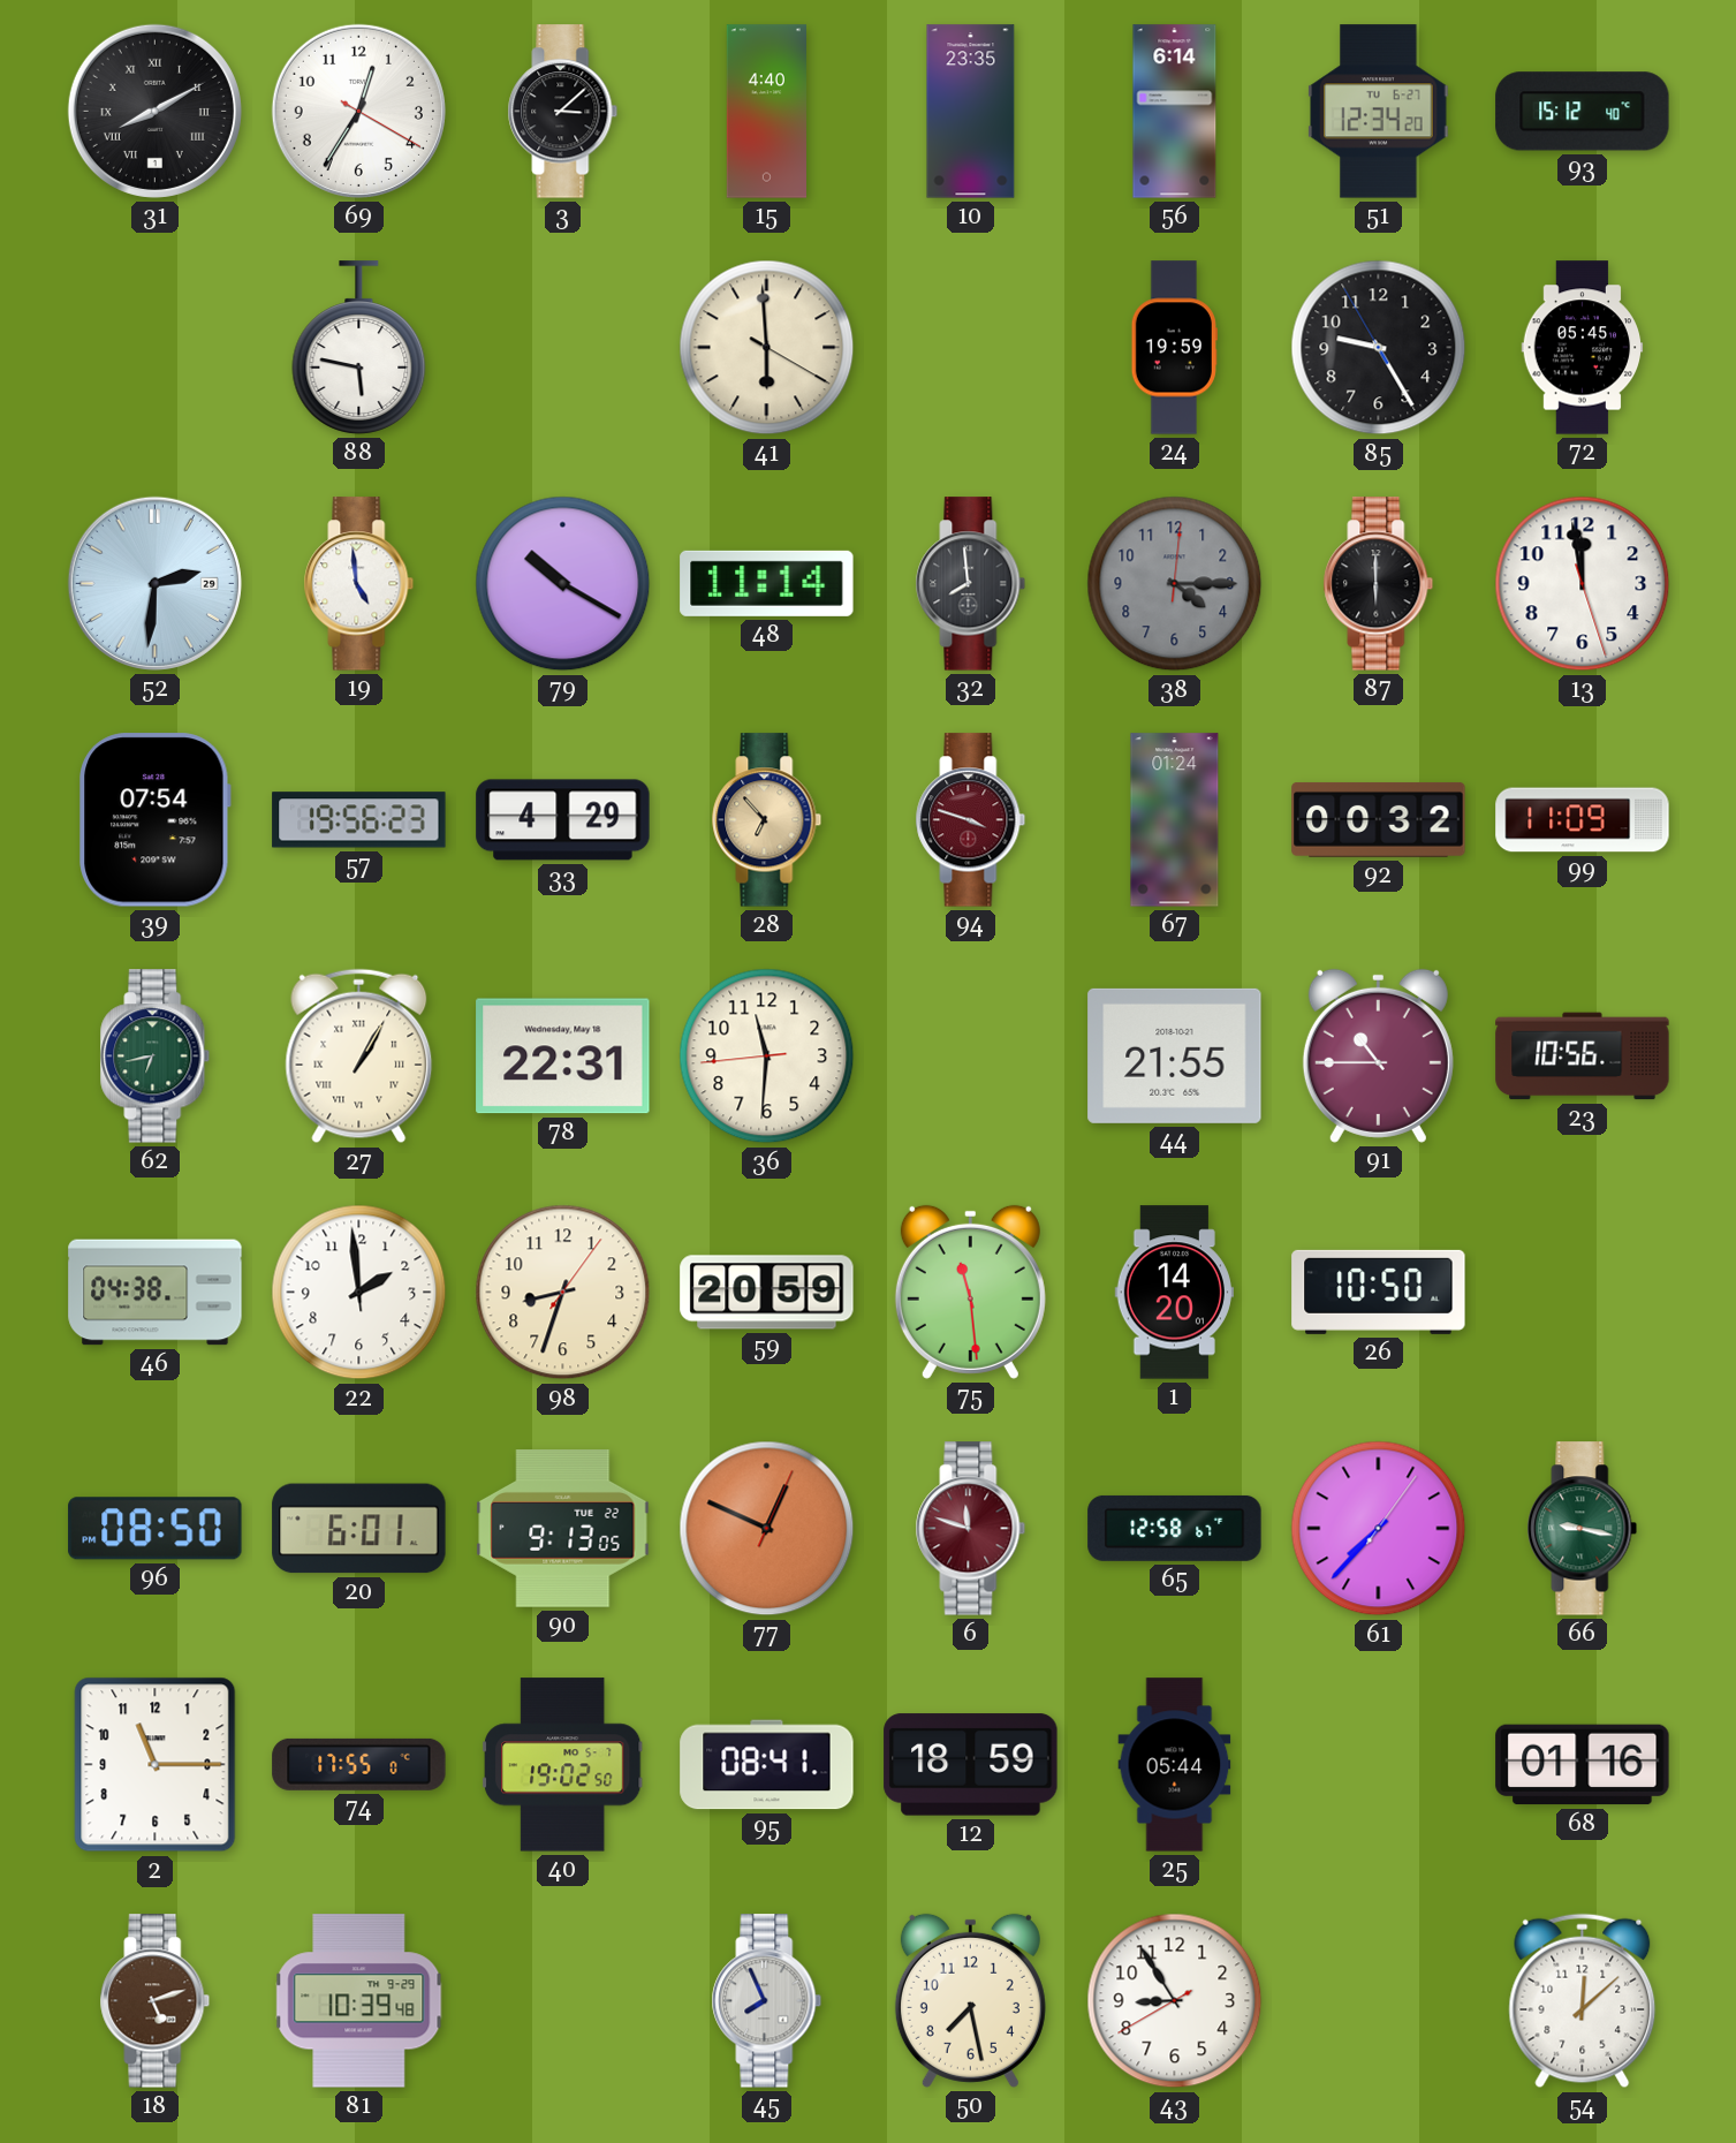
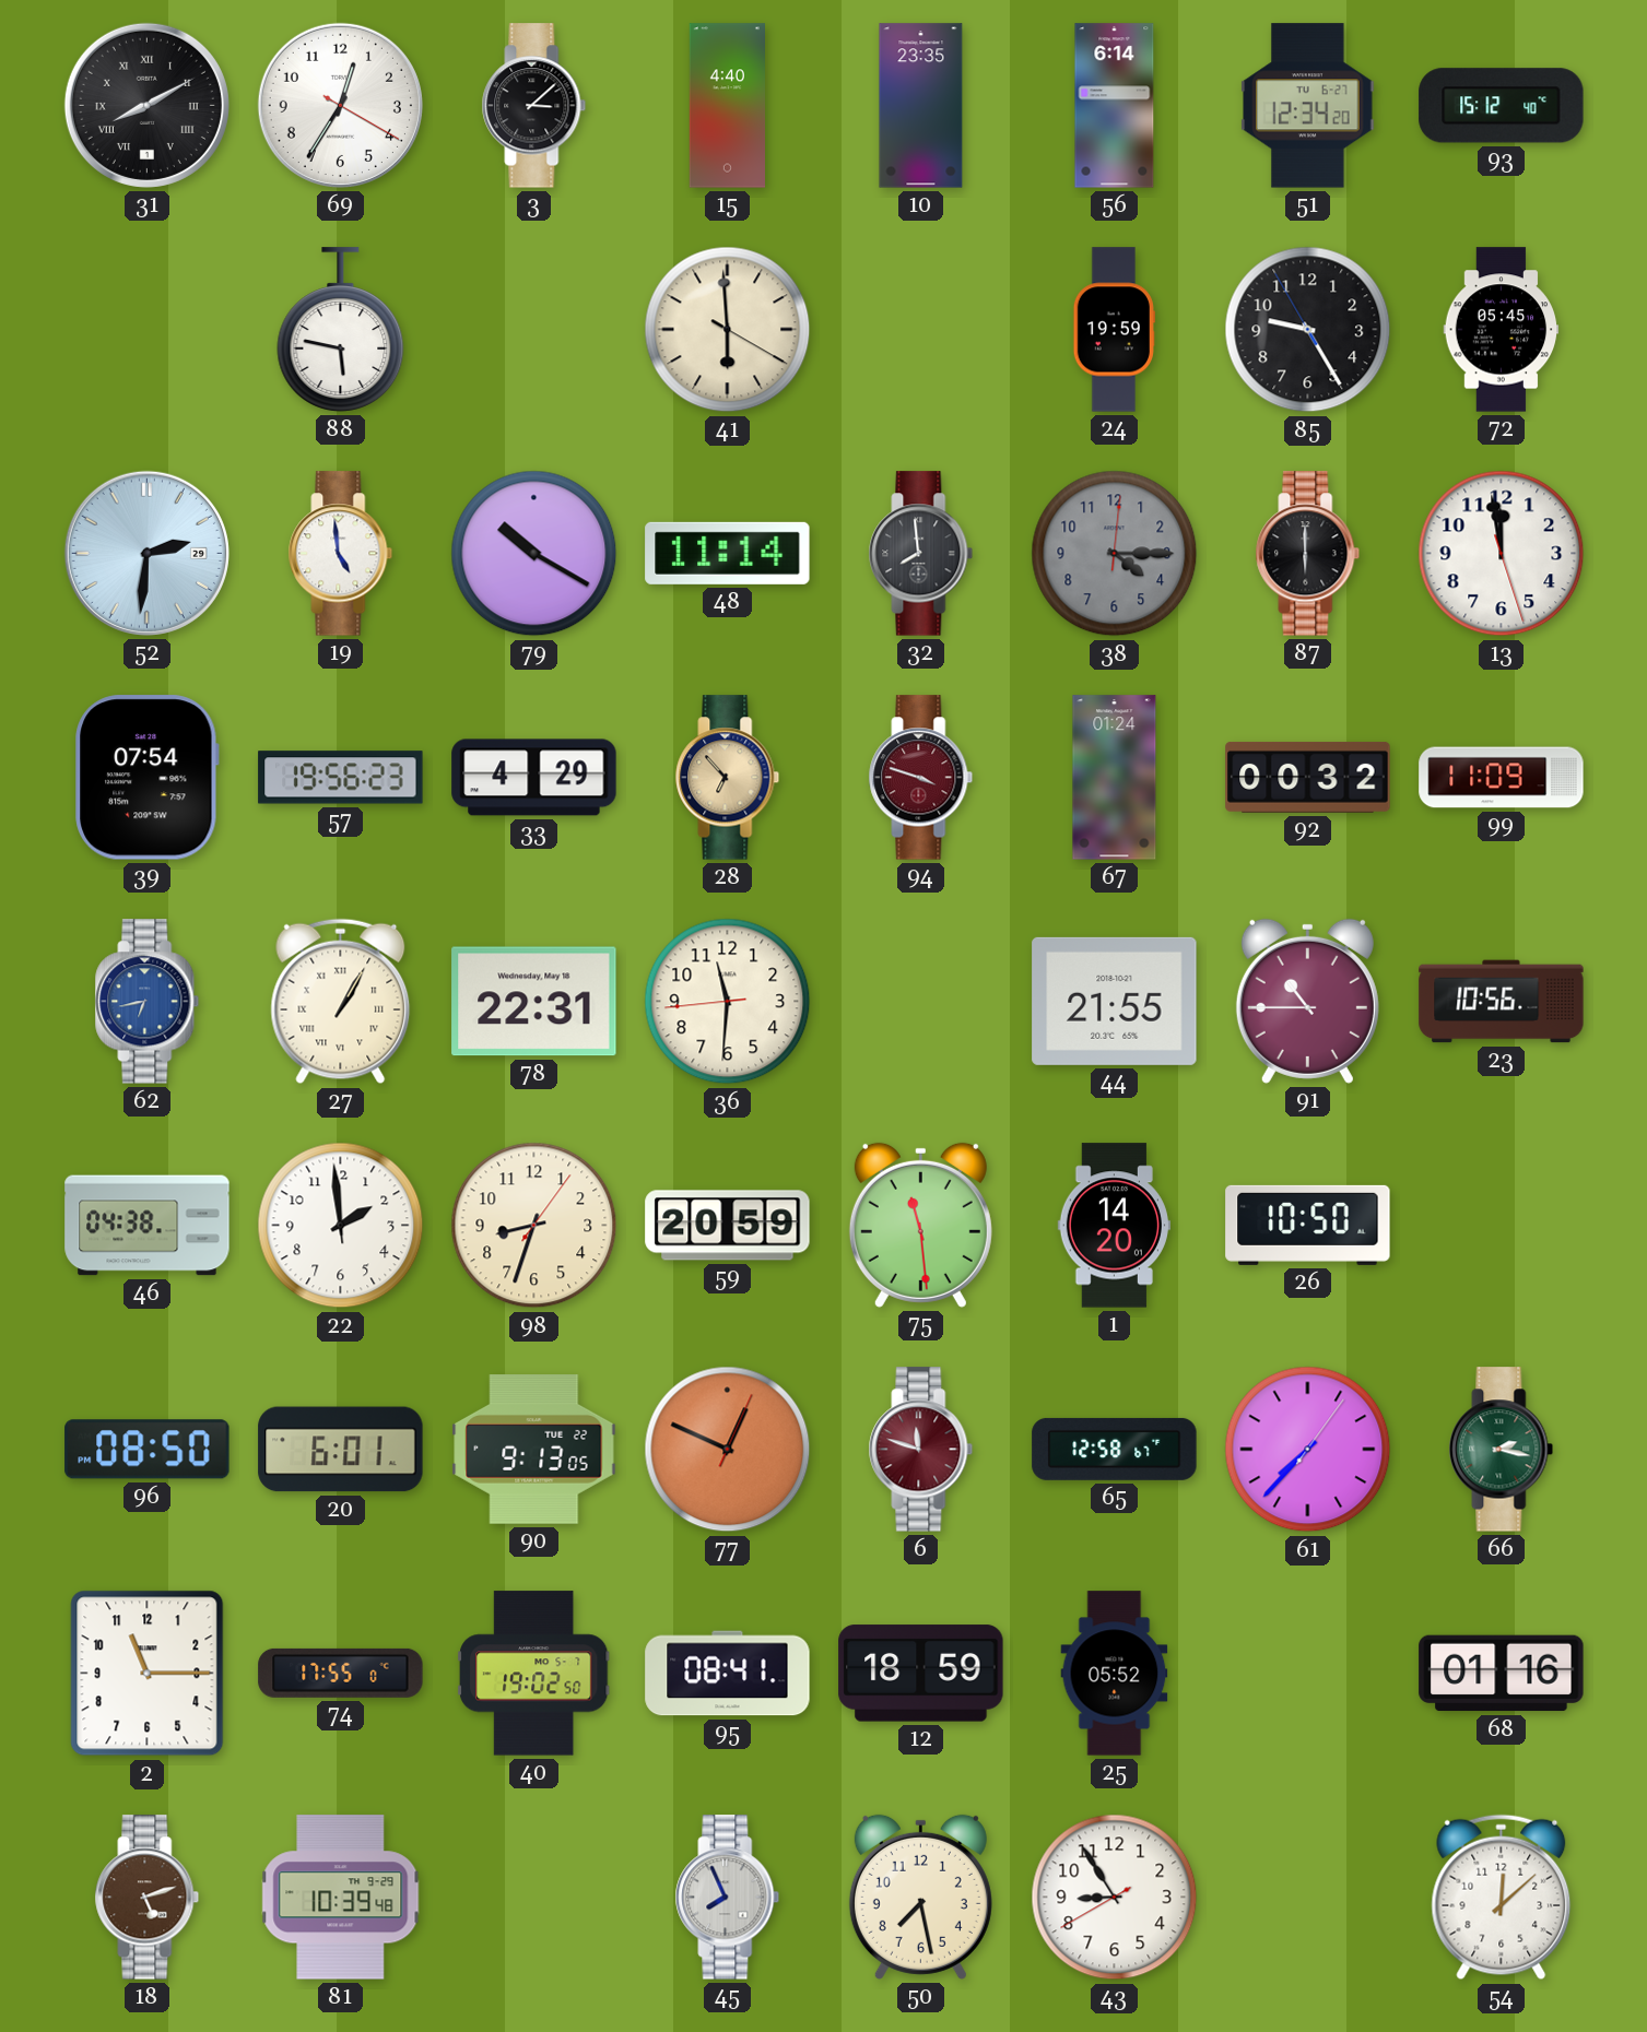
62 dial: green -> blue
66: 9:17 -> 2:17
25: 05:44 -> 05:52
